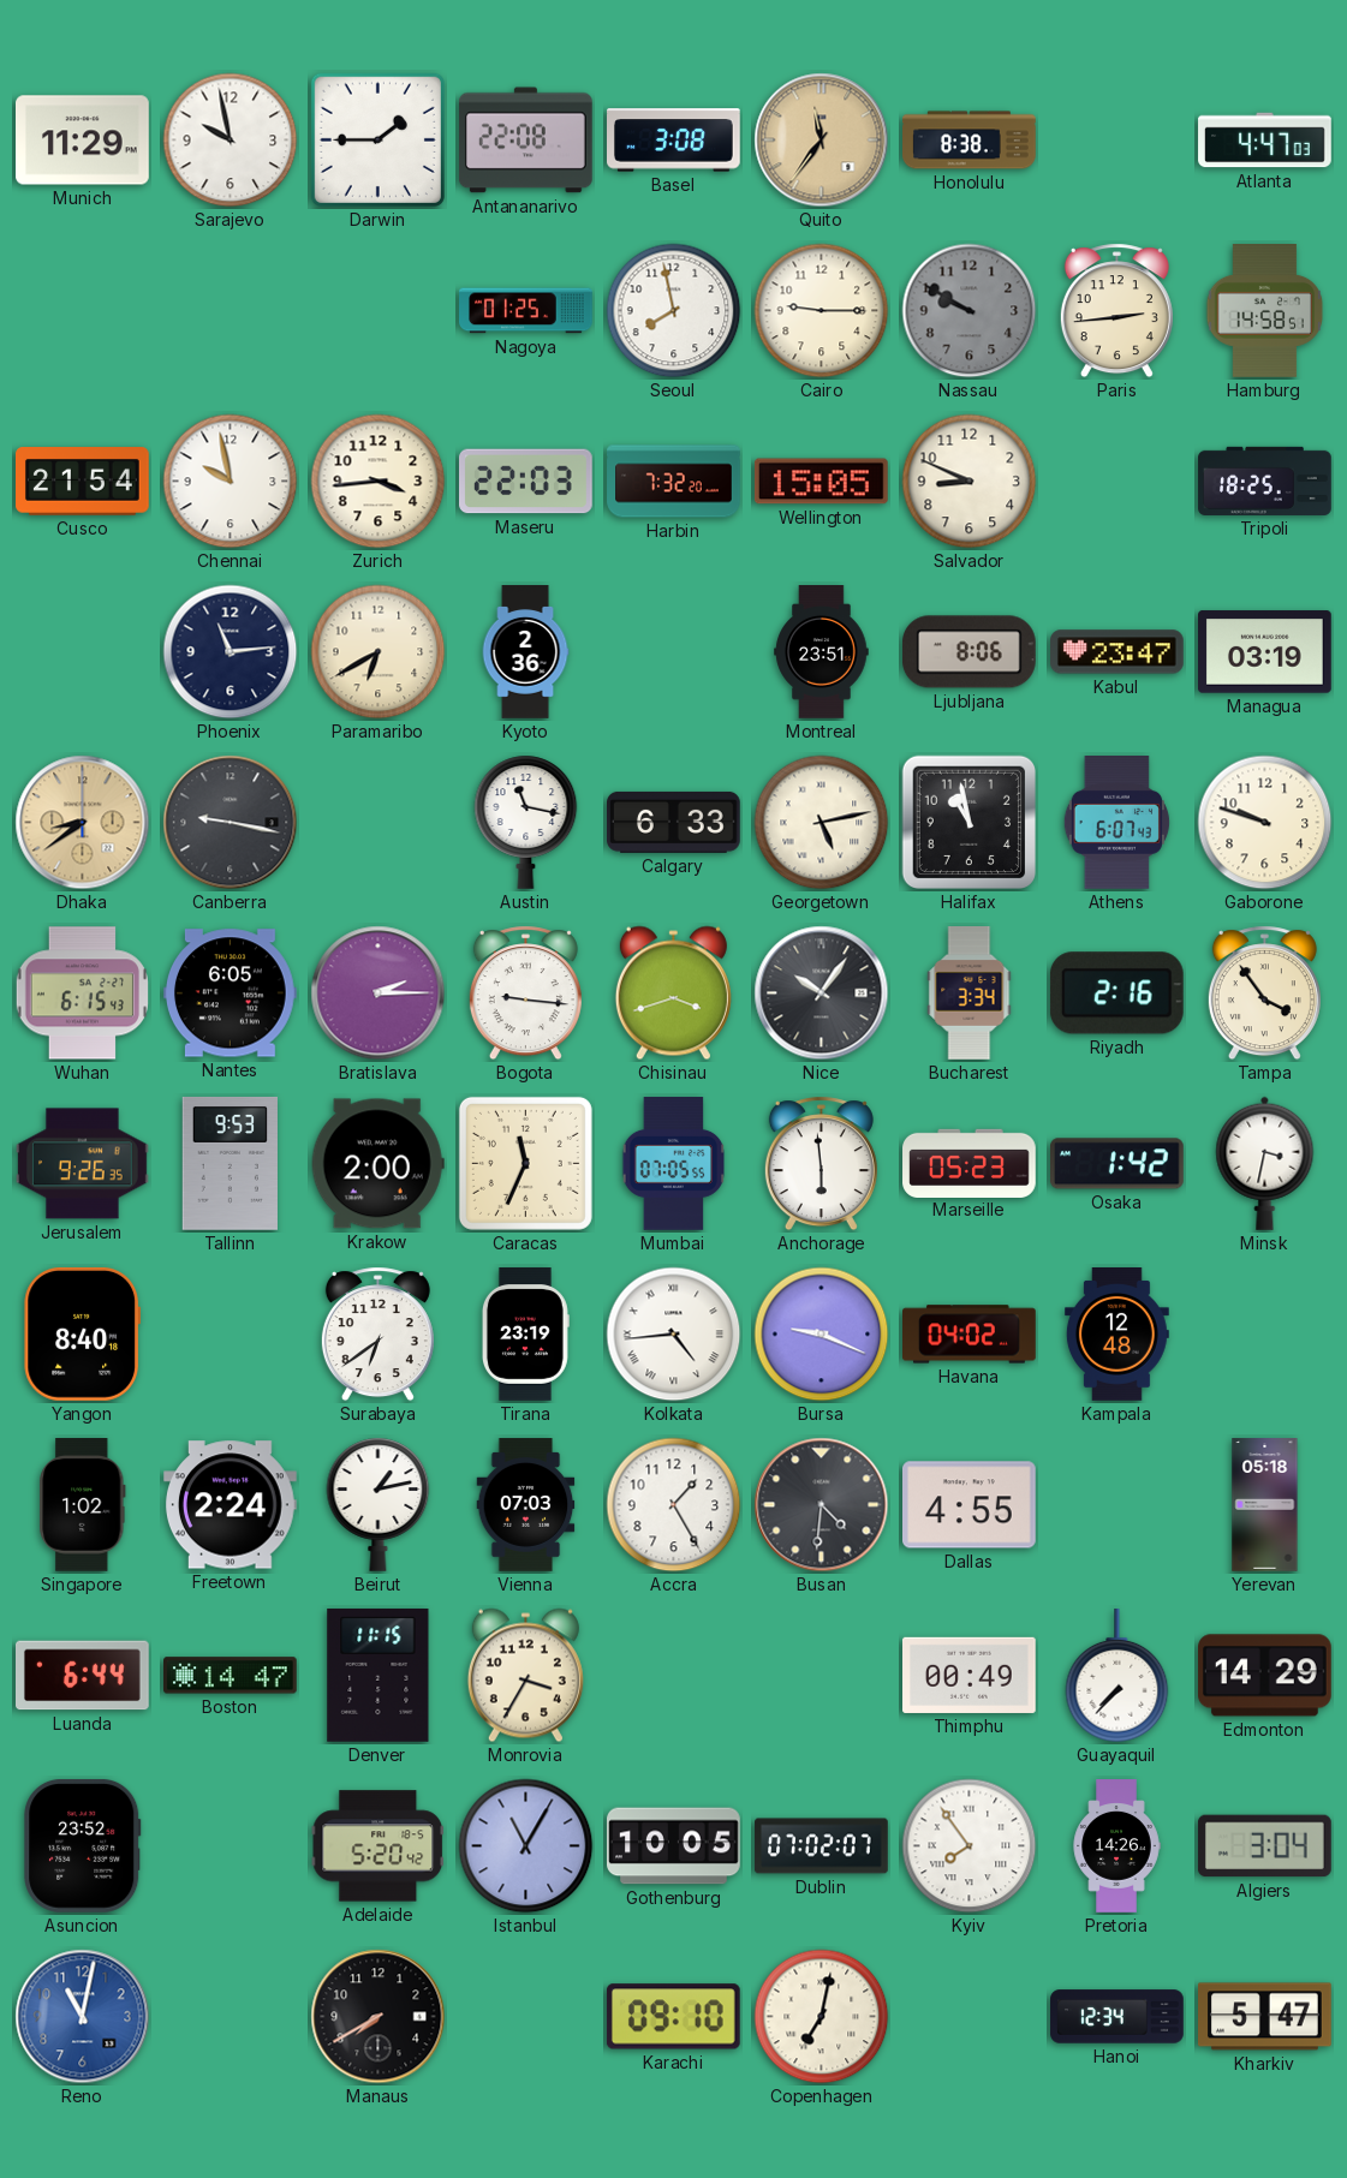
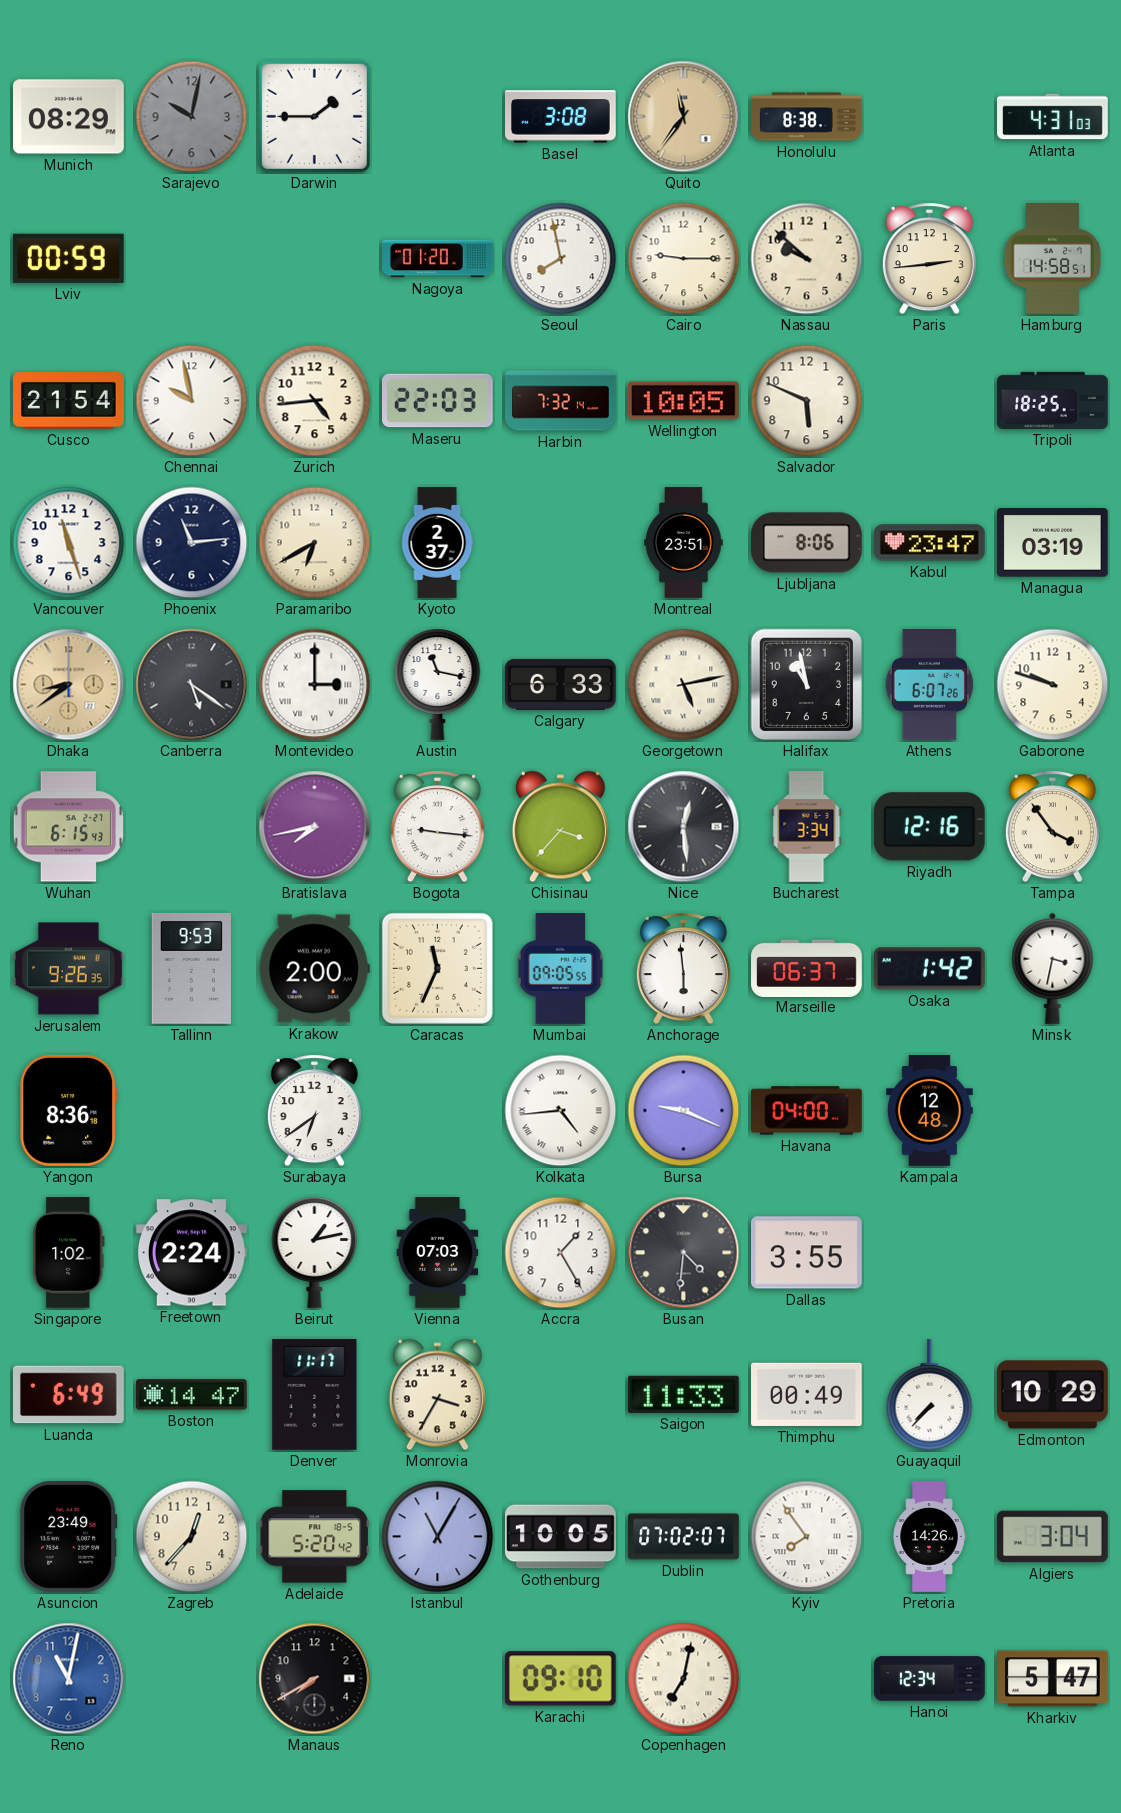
Munich: 11:29 -> 08:29
Sarajevo: 9:58 -> 10:02
Sarajevo dial: white -> grey
Antananarivo: 22:08 -> none
Atlanta: 4:47 -> 4:31
Lviv: none -> 00:59
Nagoya: 01:25 -> 01:20
Nassau: 9:50 -> 9:52
Nassau dial: grey -> cream
Zurich: 3:44 -> 4:44
Harbin: 7:32:20 -> 7:32:14
Wellington: 15:05 -> 10:05
Salvador: 8:49 -> 5:49
Vancouver: none -> 11:27
Kyoto: 2:36 -> 2:37
Canberra: 9:17 -> 5:21
Montevideo: none -> 3:00
Athens: 6:07:43 -> 6:07:26
Nantes: 6:05 -> none
Bratislava: 2:15 -> 7:43
Chisinau: 3:42 -> 3:37
Nice: 10:06 -> 12:29
Riyadh: 2:16 -> 12:16
Mumbai: 07:05 -> 09:05
Marseille: 05:23 -> 06:37
Yangon: 8:40 -> 8:36
Tirana: 23:19 -> none
Havana: 04:02 -> 04:00
Dallas: 4:55 -> 3:55
Yerevan: 05:18 -> none
Luanda: 6:44 -> 6:49
Denver: 11:15 -> 11:17
Saigon: none -> 11:33
Edmonton: 14:29 -> 10:29
Asuncion: 23:52 -> 23:49
Zagreb: none -> 12:37
